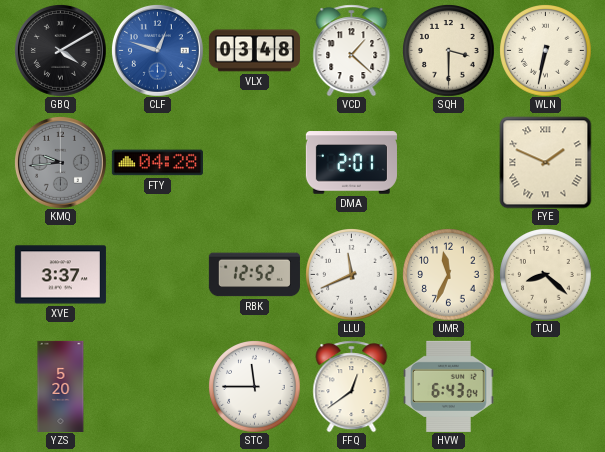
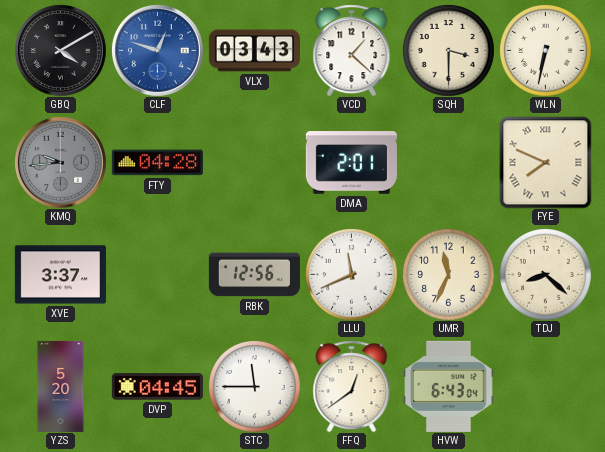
VLX: 03:48 -> 03:43
FYE: 1:49 -> 7:49
RBK: 12:52 -> 12:56
DVP: none -> 04:45
